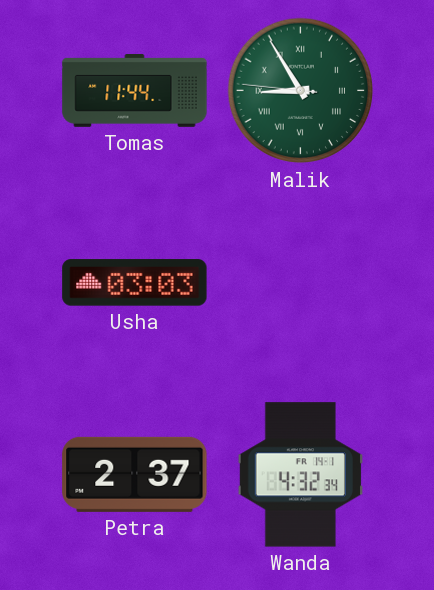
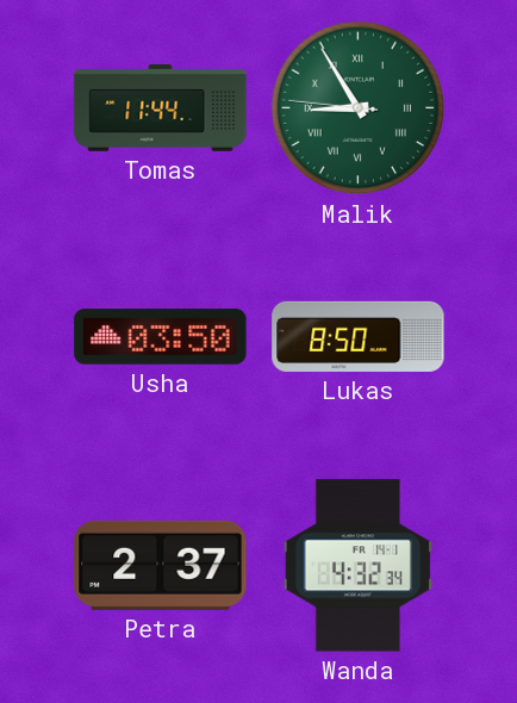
Usha: 03:03 -> 03:50
Lukas: none -> 8:50
